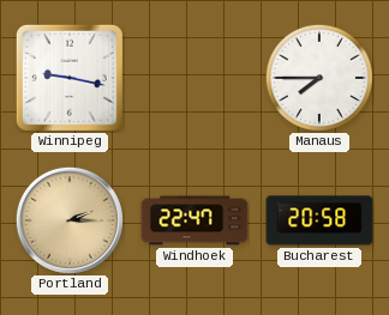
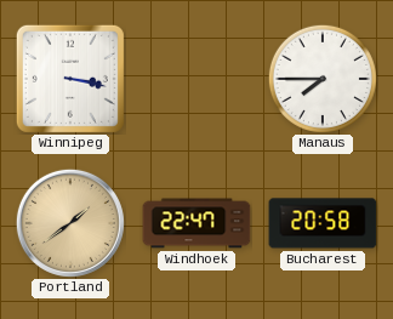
Winnipeg: 9:17 -> 3:17
Portland: 2:15 -> 1:39
